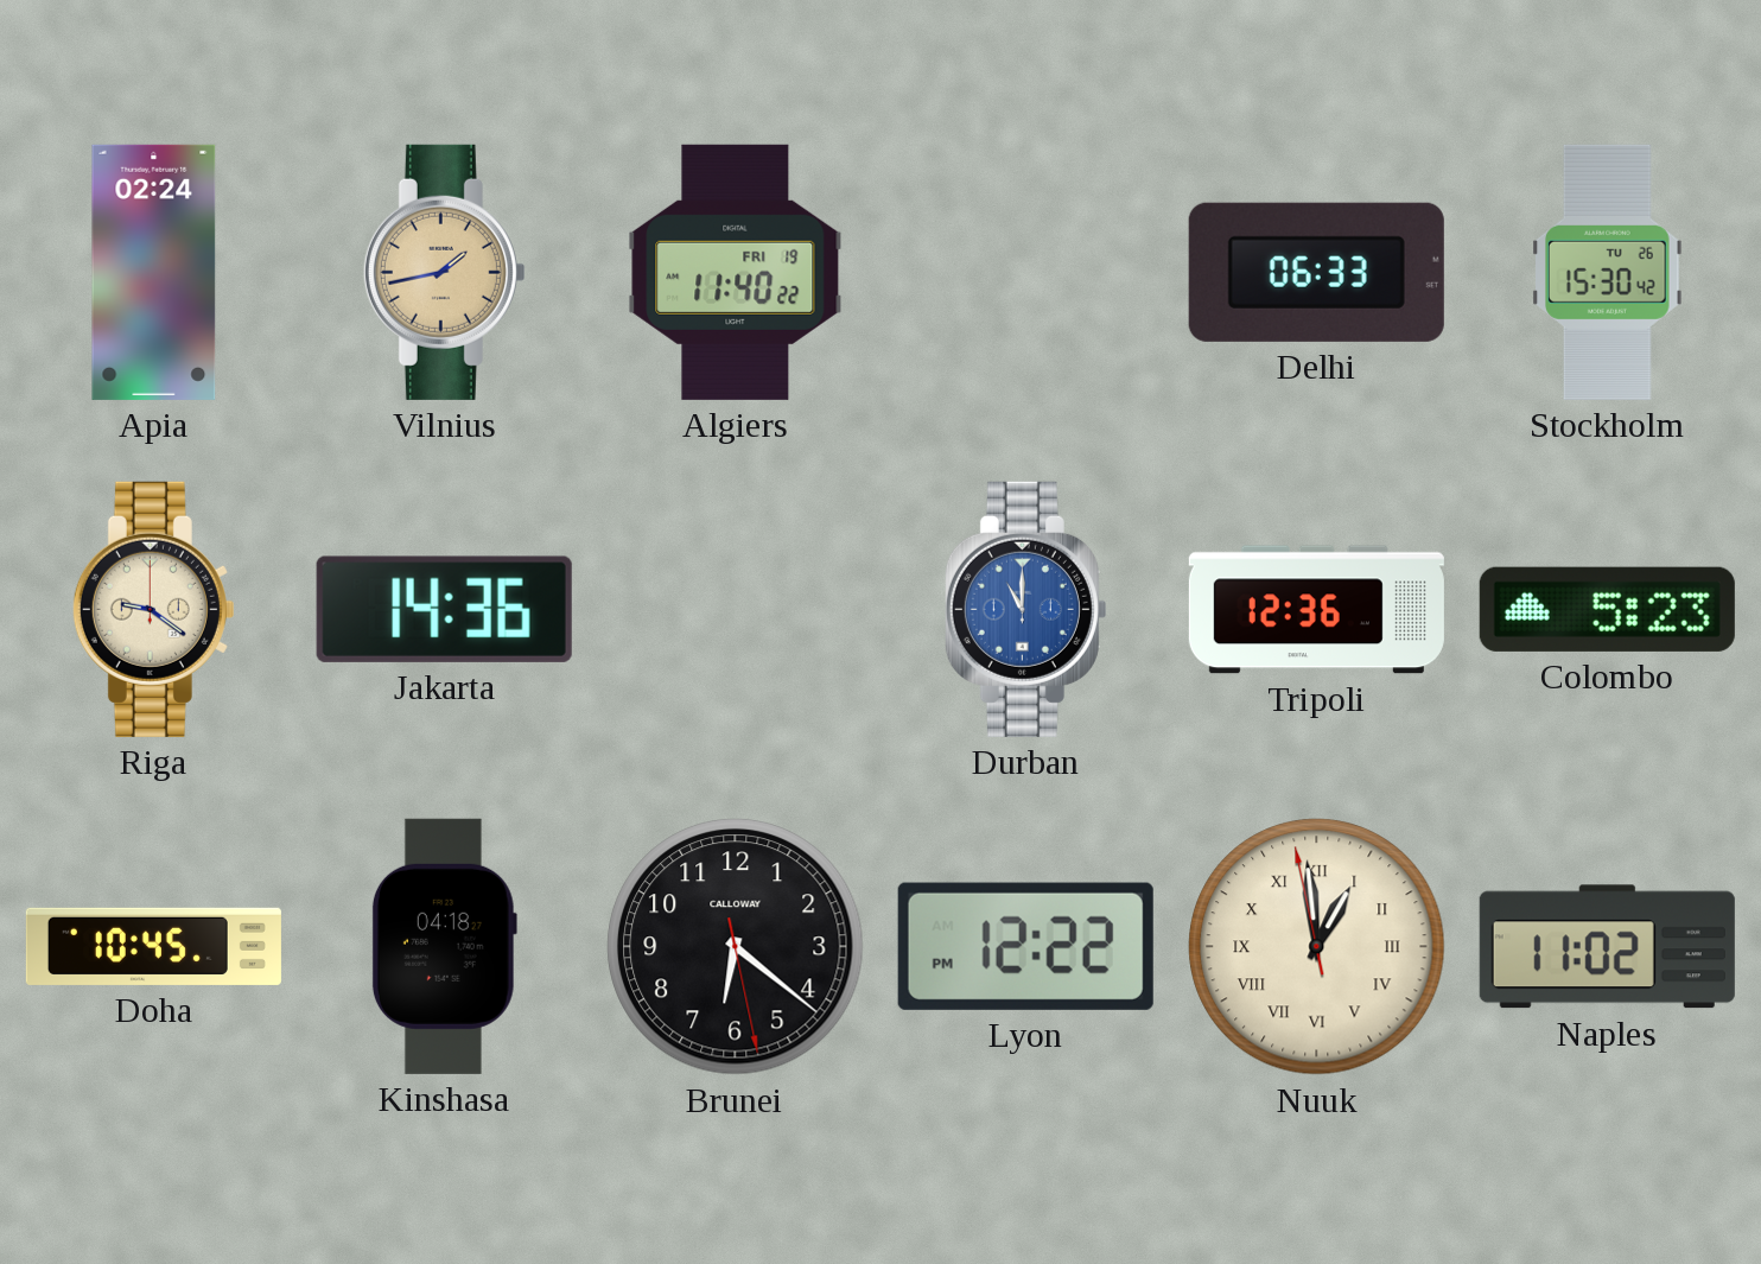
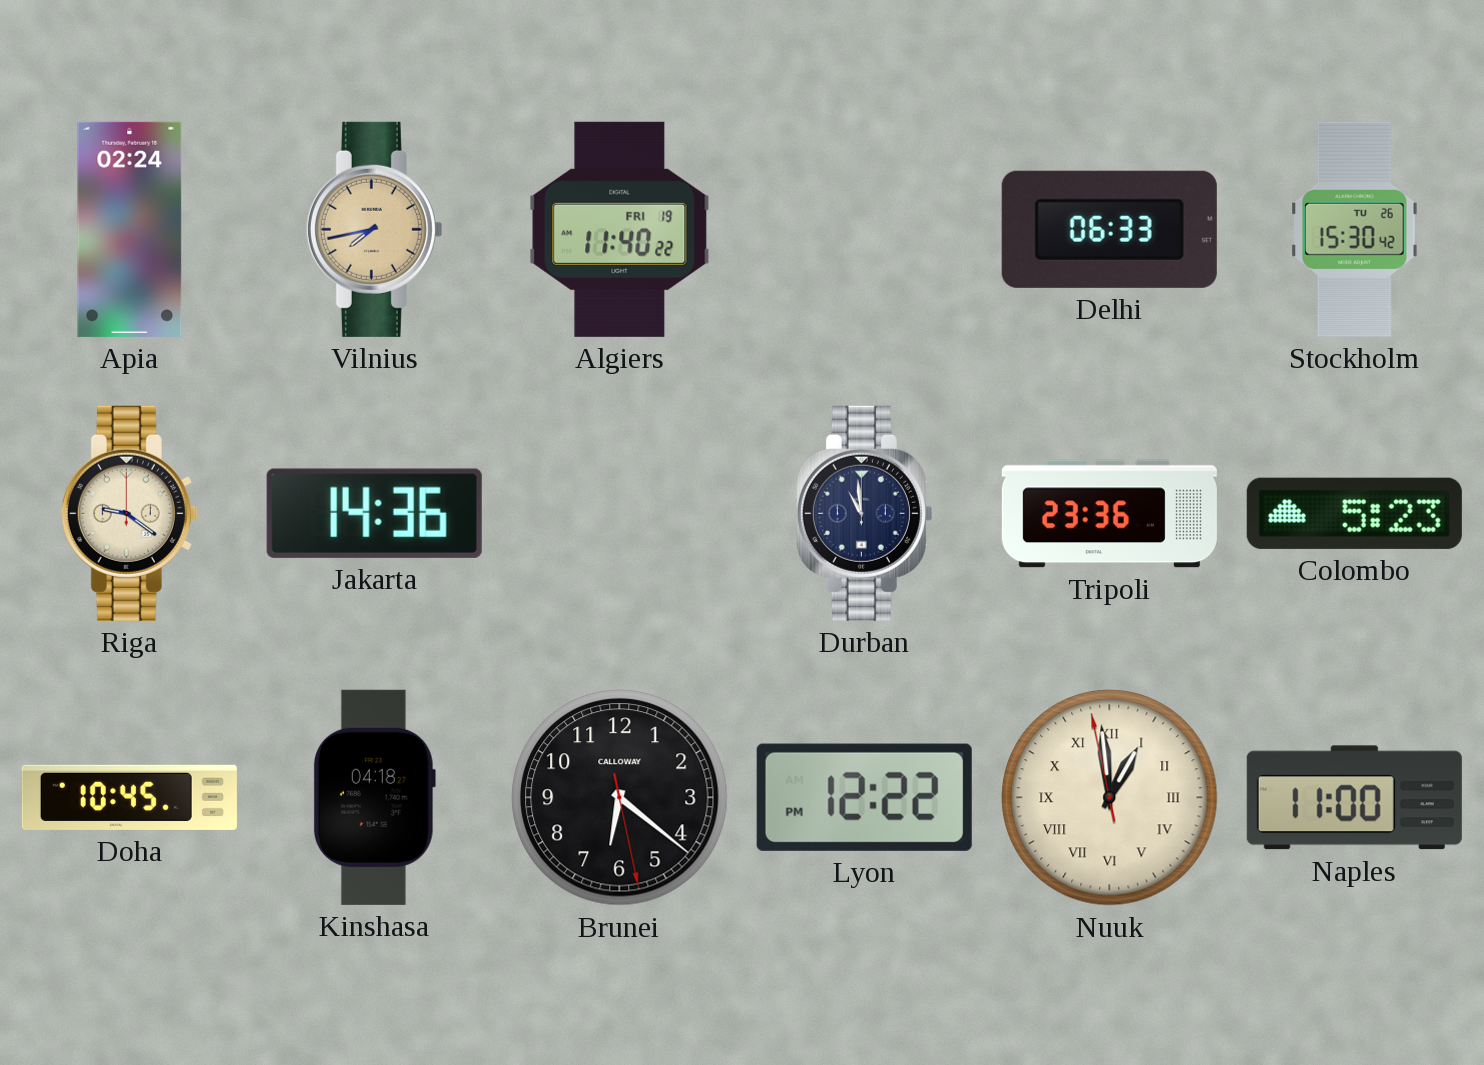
Vilnius: 1:43 -> 7:43
Durban: 11:00 -> 10:59
Durban dial: blue -> navy
Tripoli: 12:36 -> 23:36
Naples: 11:02 -> 11:00
